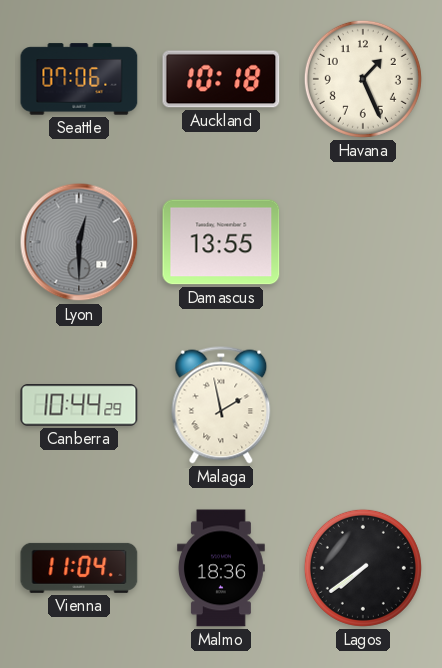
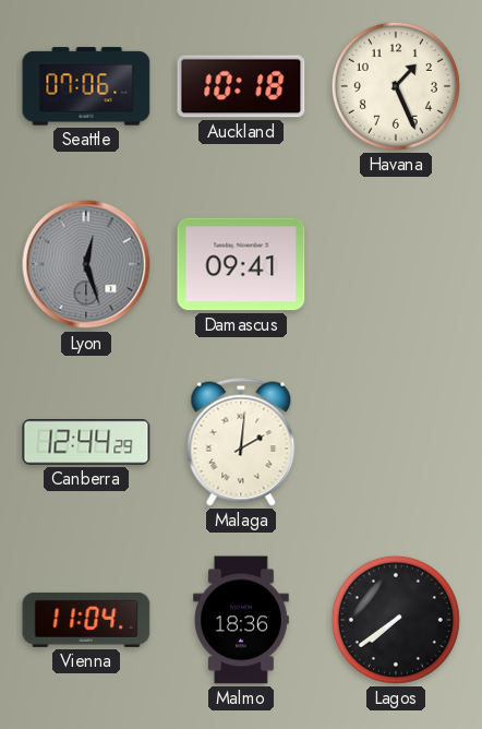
Lyon: 12:30 -> 12:27
Damascus: 13:55 -> 09:41
Canberra: 10:44 -> 12:44
Malaga: 1:58 -> 2:01
